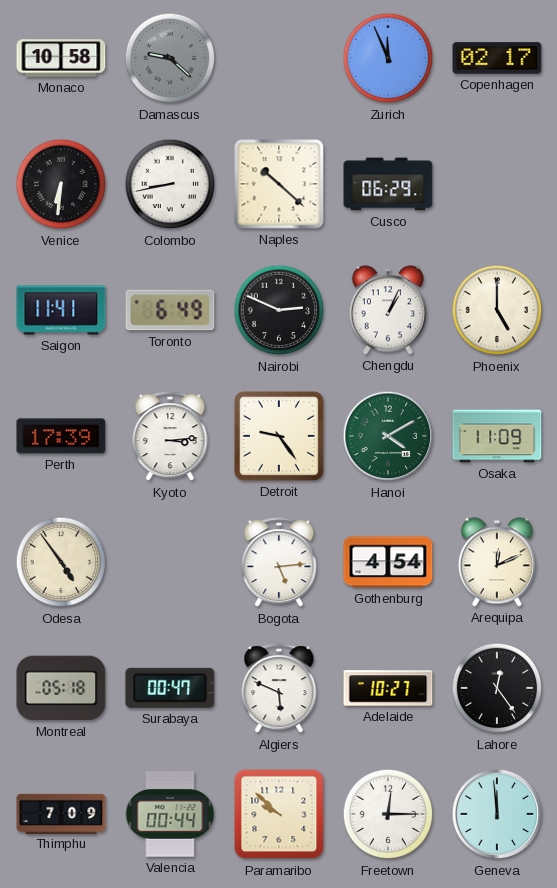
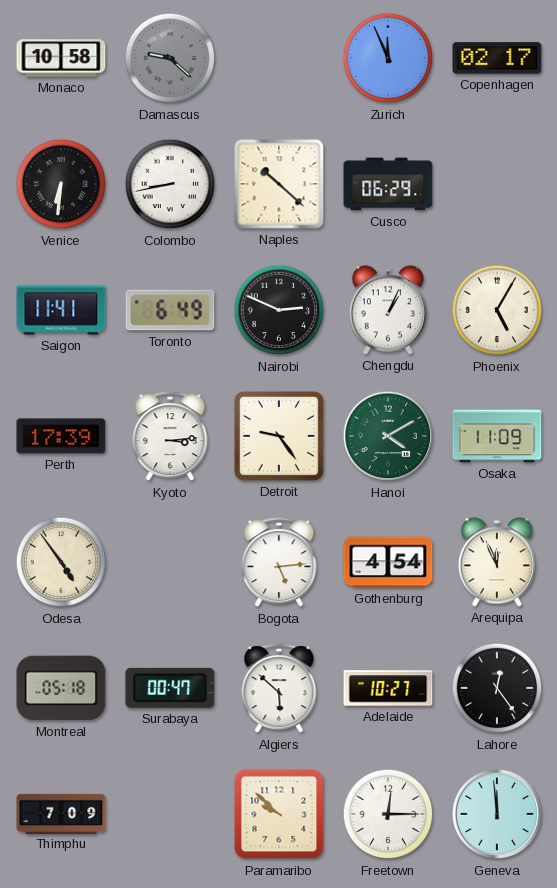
Phoenix: 5:00 -> 5:05
Arequipa: 12:11 -> 11:56
Algiers: 5:49 -> 5:52
Valencia: 00:44 -> none
